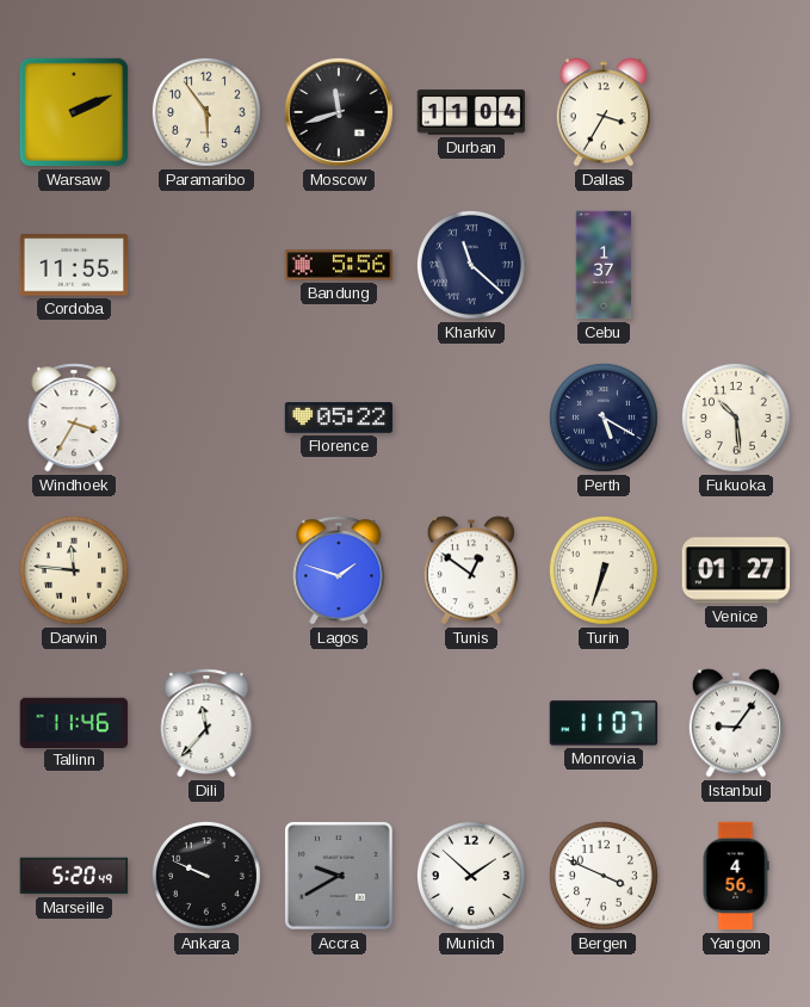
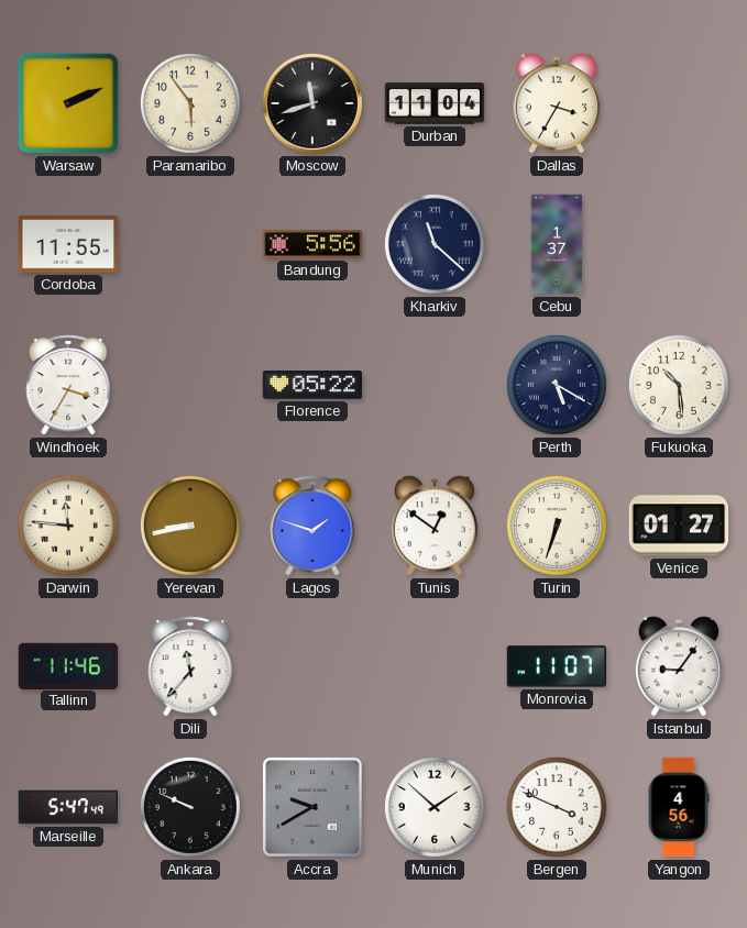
Yerevan: none -> 8:43
Marseille: 5:20 -> 5:47
